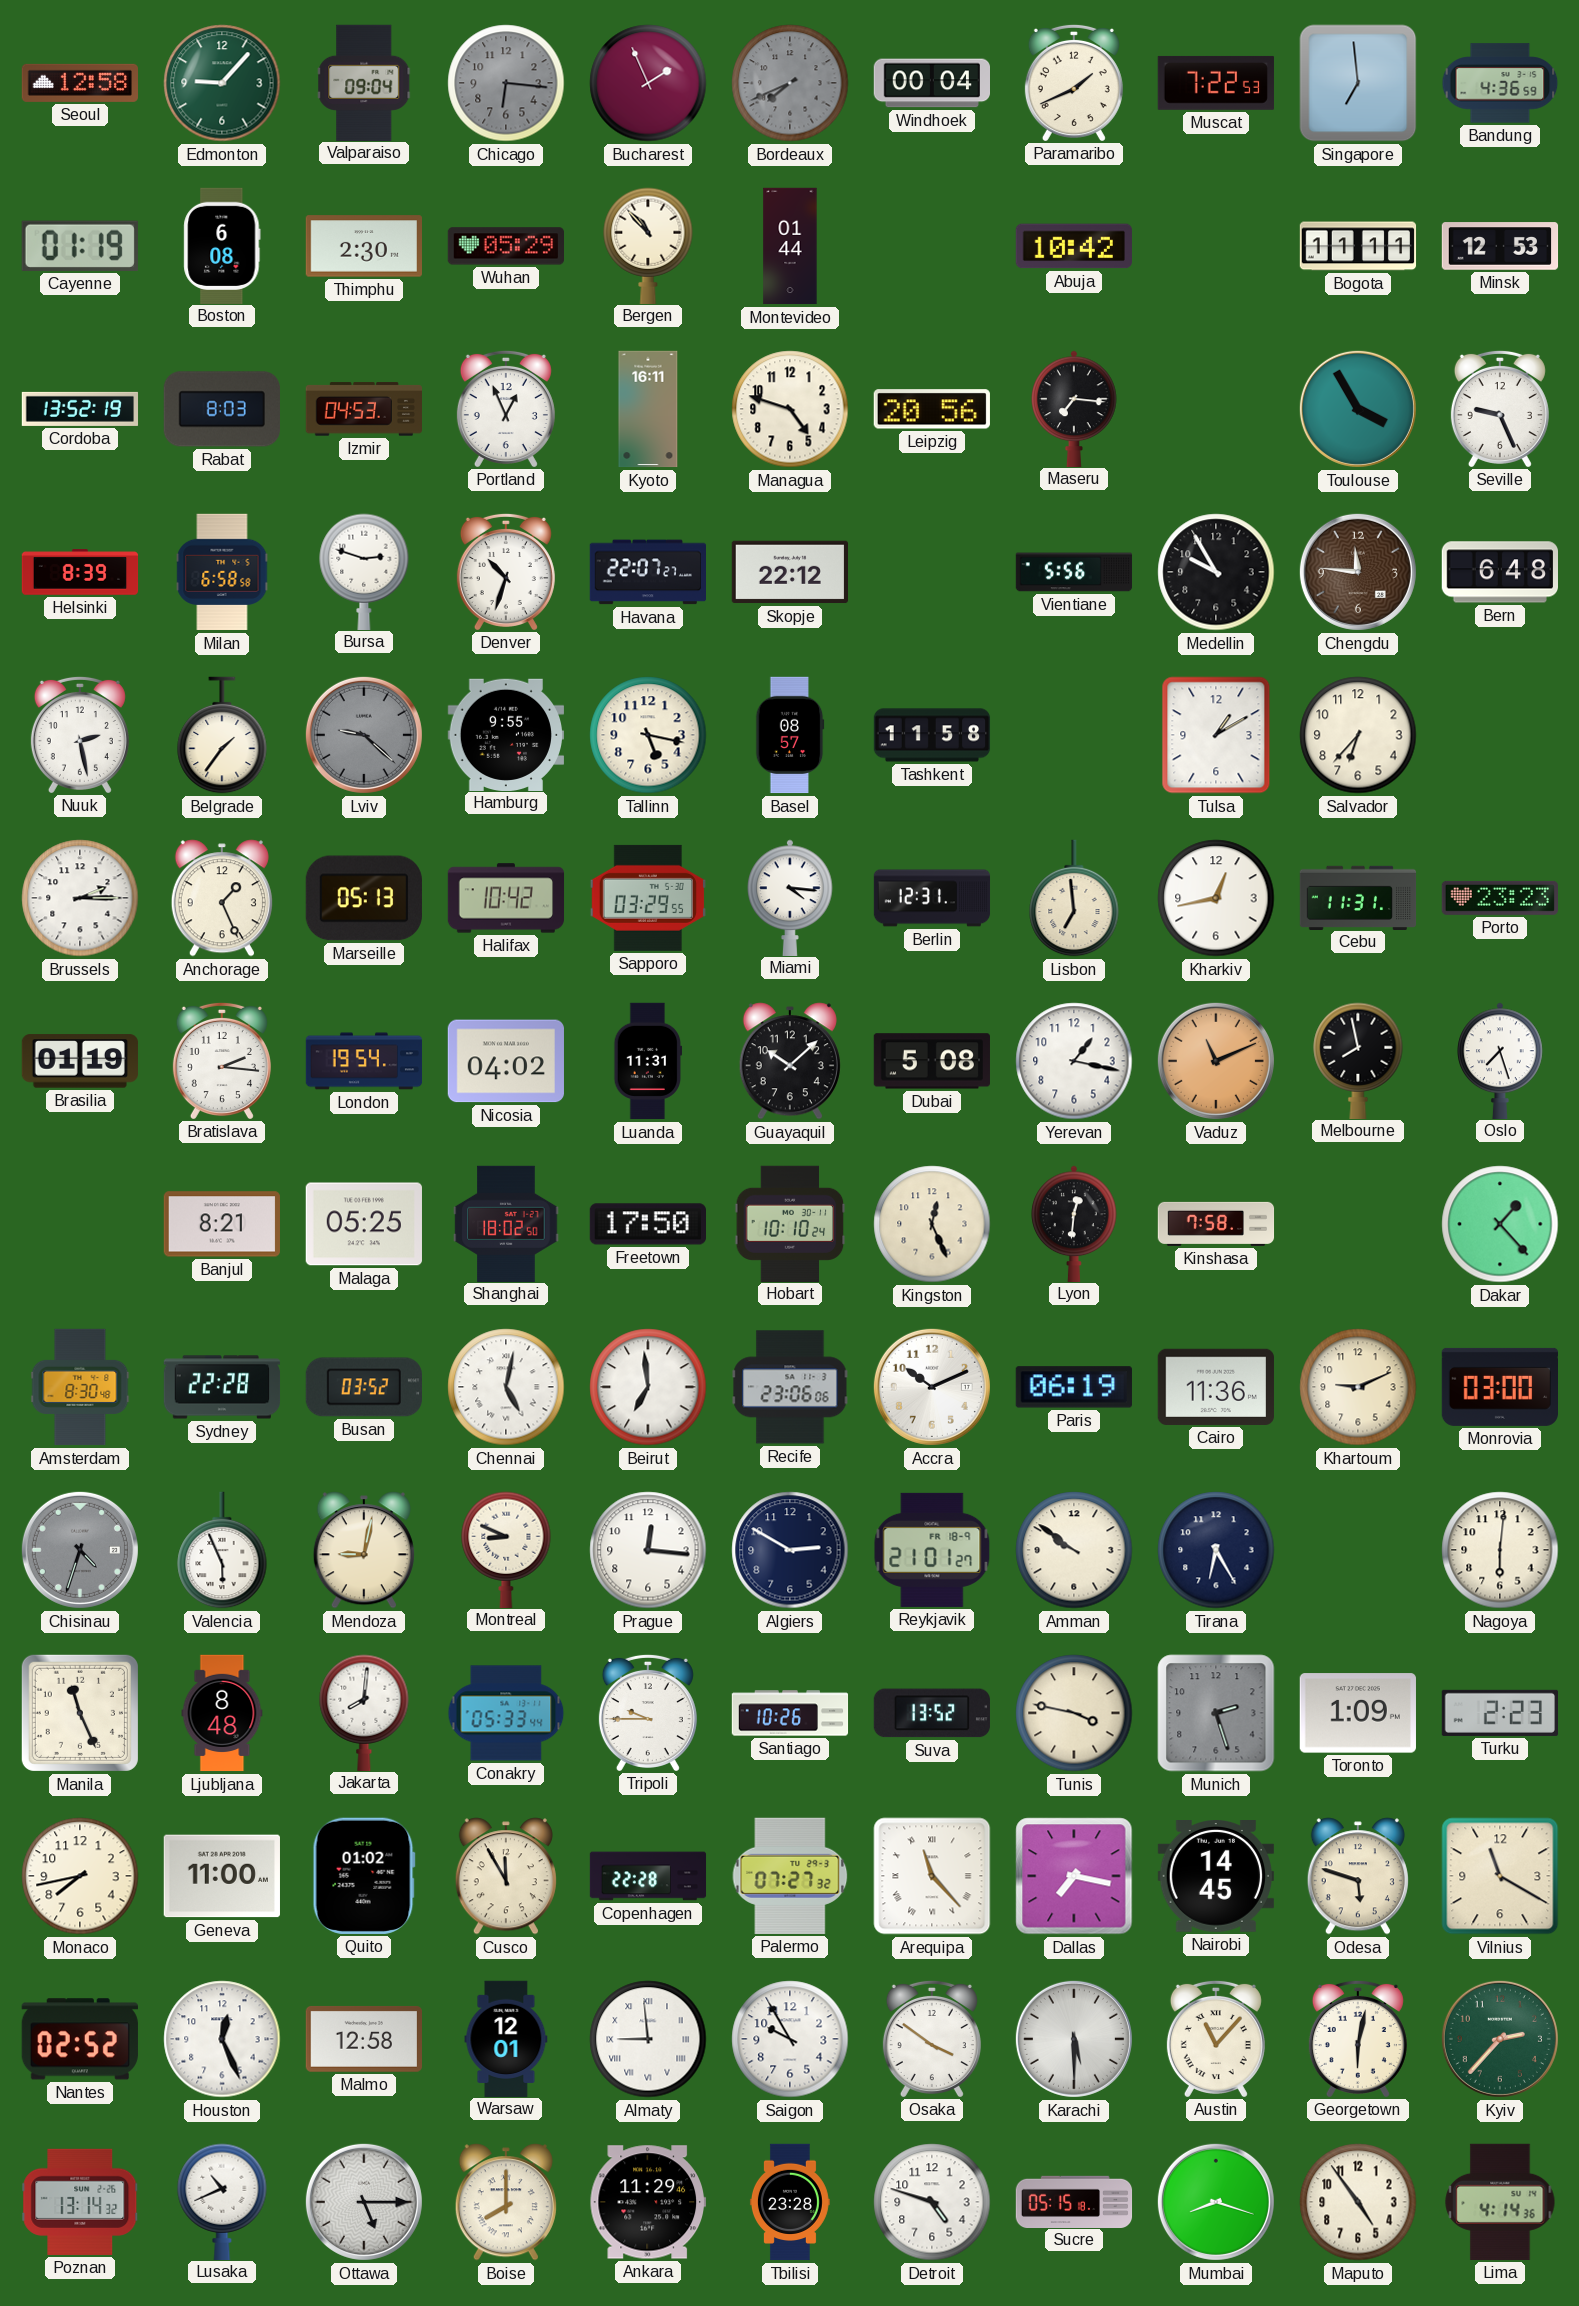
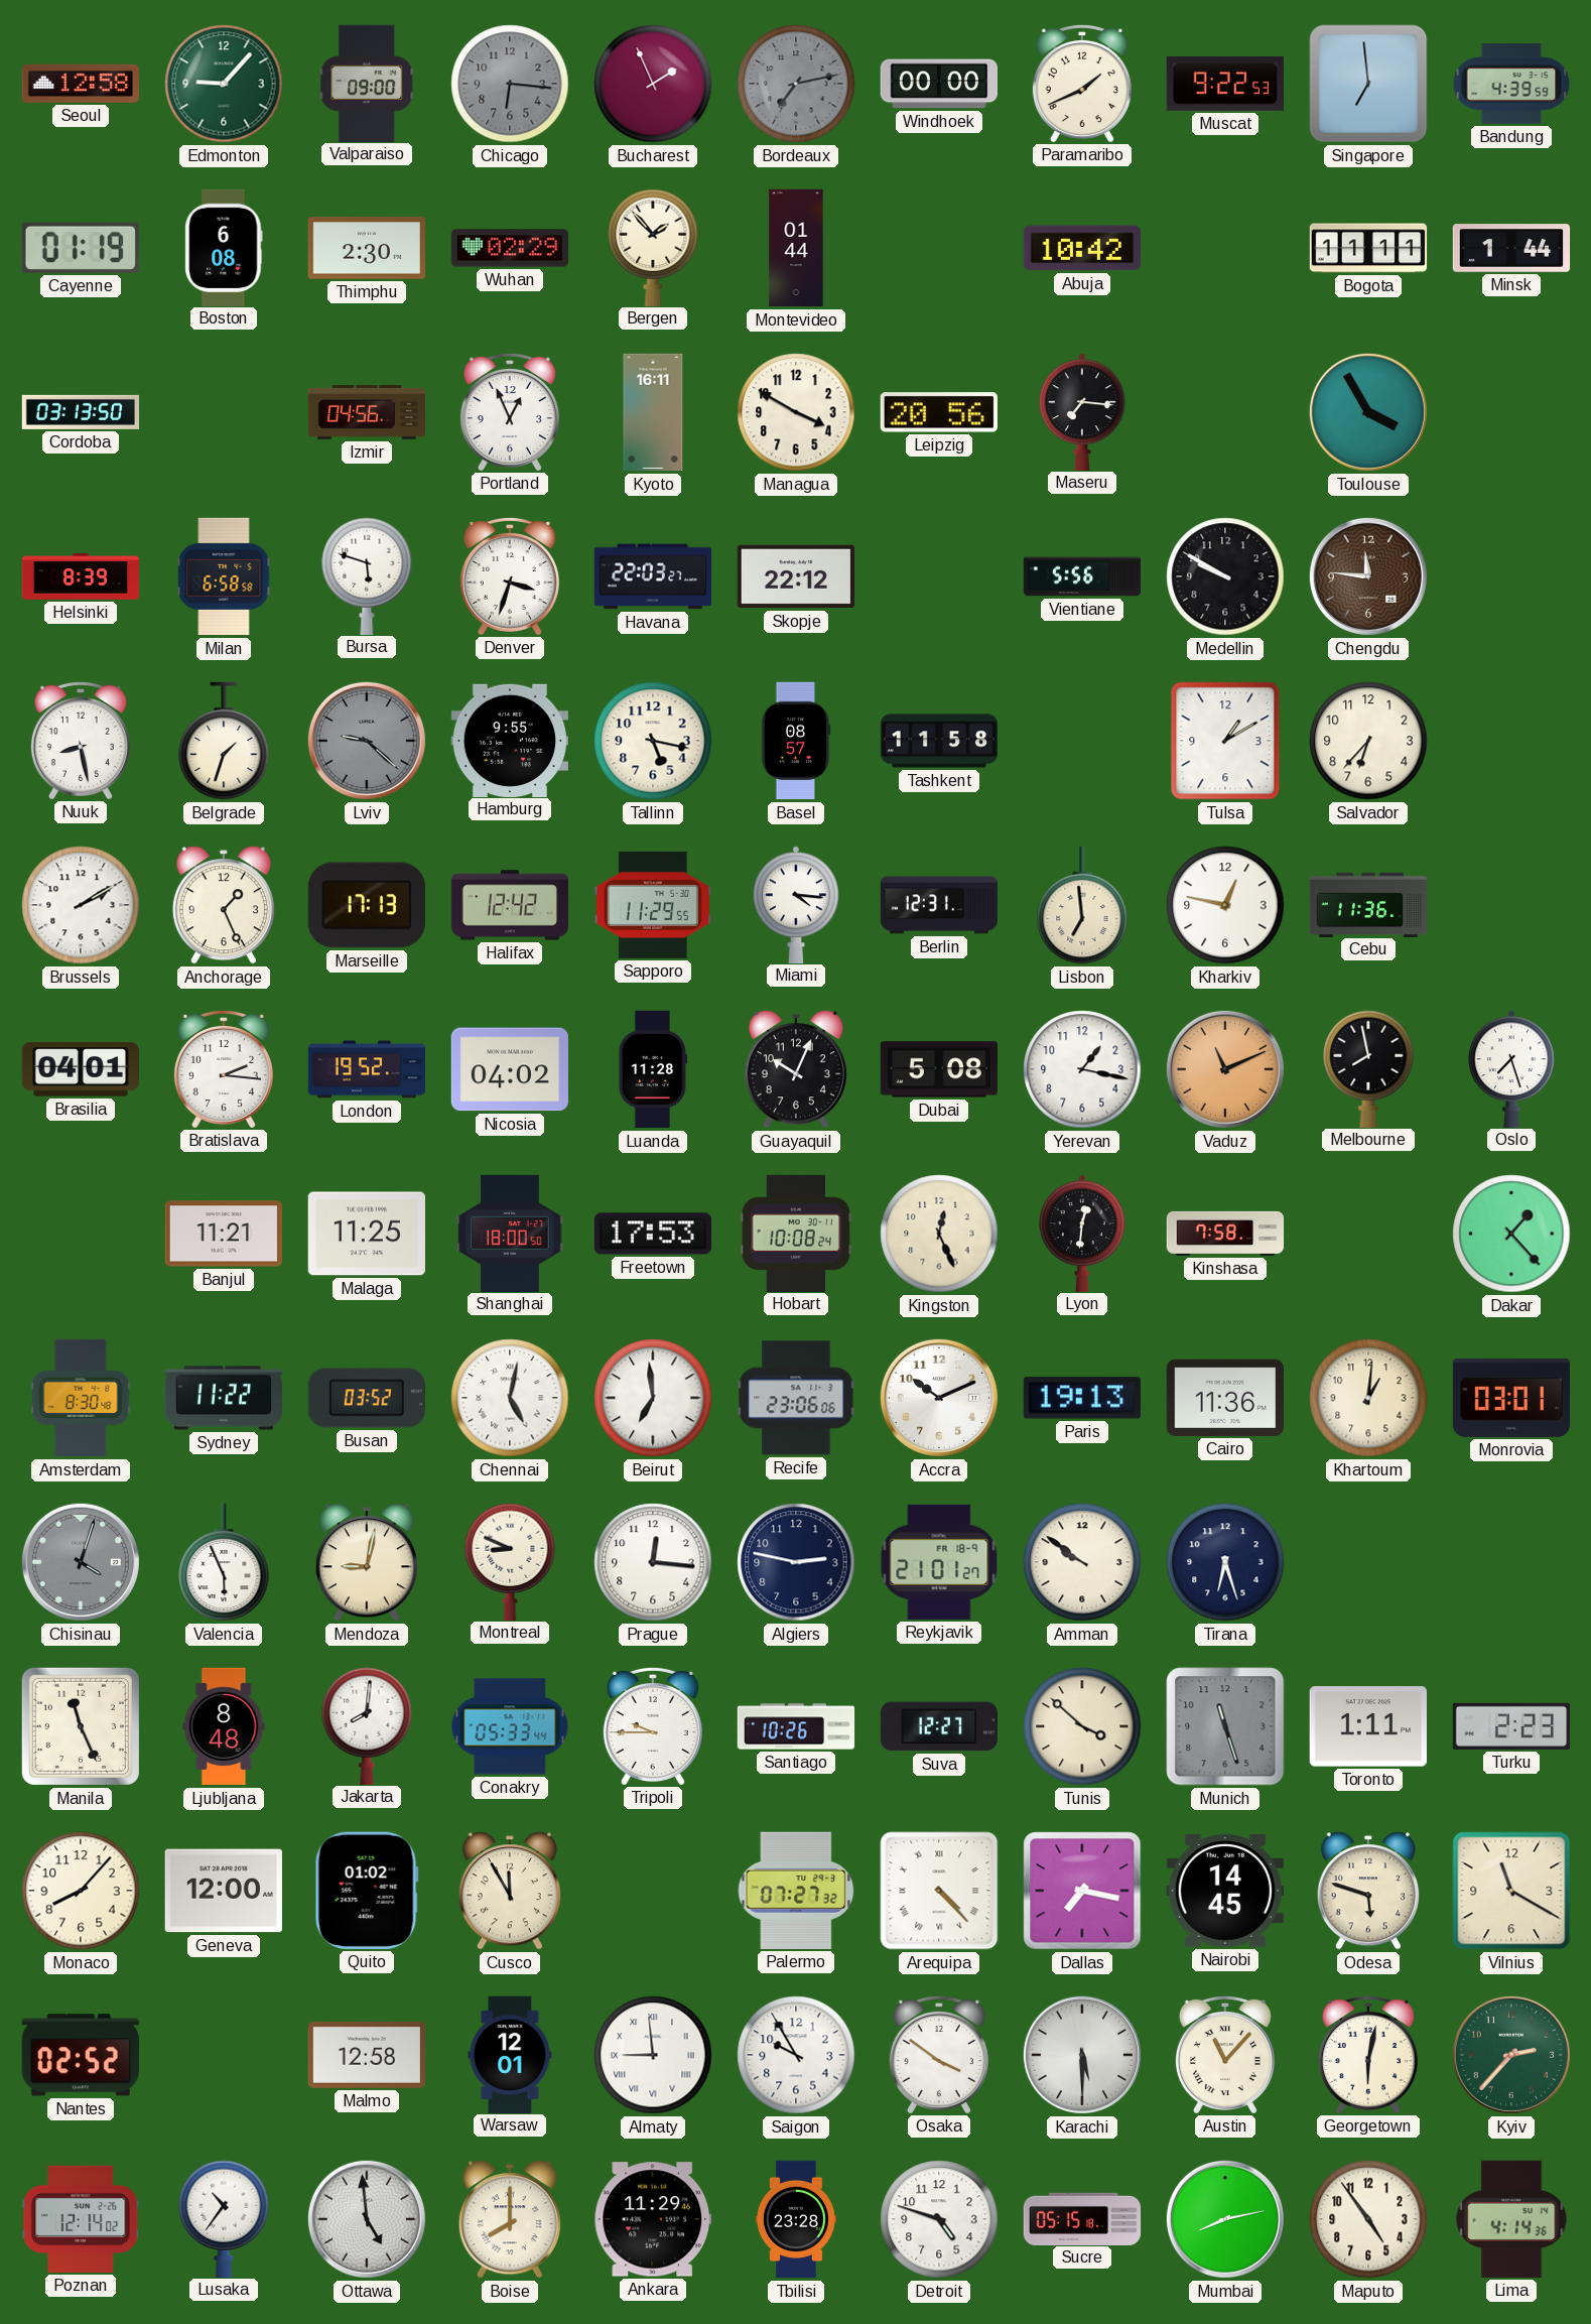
Valparaiso: 09:04 -> 09:00
Bordeaux: 7:41 -> 7:13
Windhoek: 00:04 -> 00:00
Muscat: 7:22 -> 9:22
Bandung: 4:36 -> 4:39
Wuhan: 05:29 -> 02:29
Bergen: 10:53 -> 1:53
Minsk: 12:53 -> 1:44
Cordoba: 13:52 -> 03:13
Rabat: 8:03 -> none
Izmir: 04:53 -> 04:56
Managua: 4:48 -> 3:50
Seville: 9:26 -> none
Bursa: 2:48 -> 5:48
Denver: 10:33 -> 3:33
Havana: 22:07 -> 22:03
Medellin: 9:55 -> 9:50
Bern: 6:48 -> none
Nuuk: 2:28 -> 8:28
Belgrade: 1:36 -> 1:33
Brussels: 2:15 -> 2:10
Marseille: 05:13 -> 17:13
Halifax: 10:42 -> 12:42
Sapporo: 03:29 -> 11:29
Kharkiv: 12:43 -> 12:47
Cebu: 11:31 -> 11:36
Porto: 23:23 -> none
Brasilia: 01:19 -> 04:01
London: 19:54 -> 19:52
Luanda: 11:31 -> 11:28
Guayaquil: 10:08 -> 10:04
Banjul: 8:21 -> 11:21
Malaga: 05:25 -> 11:25
Shanghai: 18:02 -> 18:00
Freetown: 17:50 -> 17:53
Hobart: 10:10 -> 10:08
Sydney: 22:28 -> 11:22
Paris: 06:19 -> 19:13
Khartoum: 9:11 -> 1:01
Monrovia: 03:00 -> 03:01
Chisinau: 4:33 -> 4:03
Algiers: 2:50 -> 2:47
Tirana: 6:25 -> 6:27
Nagoya: 6:01 -> none
Suva: 13:52 -> 12:27
Tunis: 3:47 -> 3:52
Munich: 2:27 -> 11:27
Toronto: 1:09 -> 1:11
Monaco: 7:43 -> 8:07
Geneva: 11:00 -> 12:00
Copenhagen: 22:28 -> none
Arequipa: 11:23 -> 4:23
Houston: 12:26 -> none
Poznan: 13:14 -> 12:14
Lusaka: 10:41 -> 10:36
Ottawa: 5:15 -> 4:59
Mumbai: 8:18 -> 8:13
